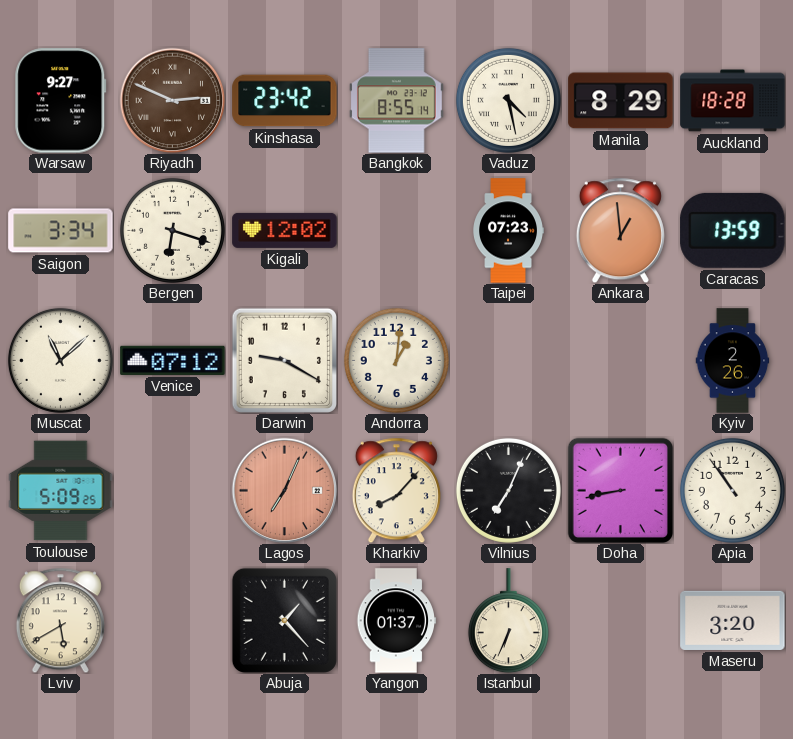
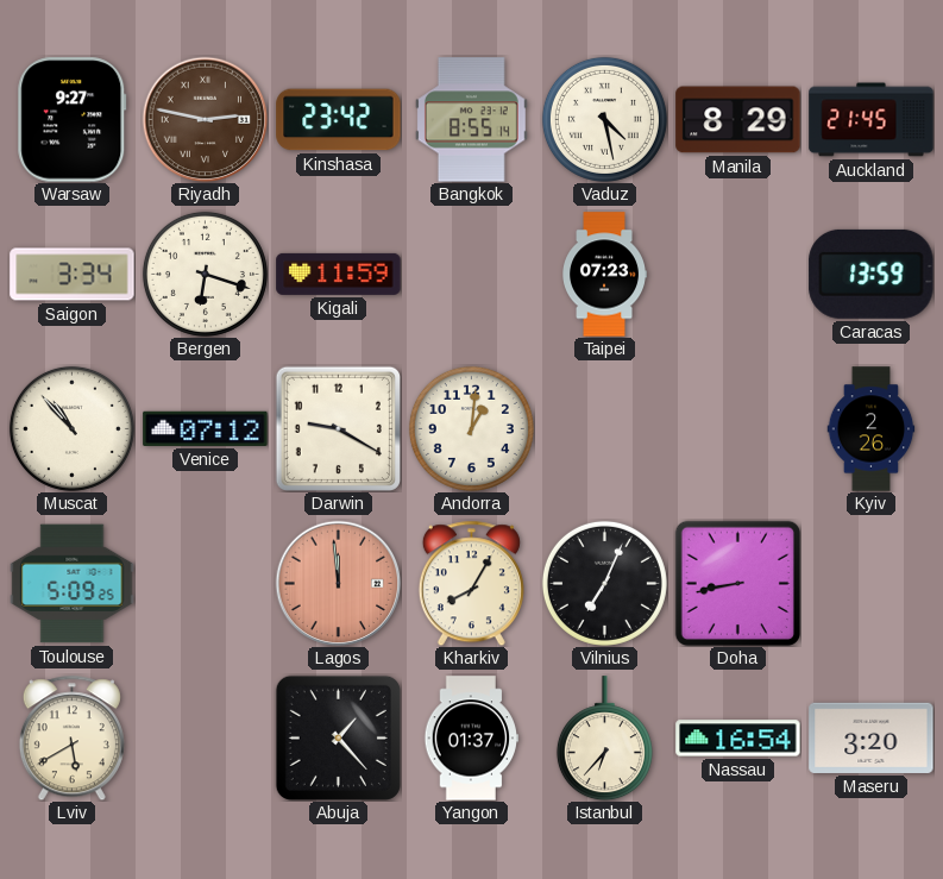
Riyadh: 2:49 -> 2:47
Auckland: 18:28 -> 21:45
Kigali: 12:02 -> 11:59
Ankara: 12:59 -> none
Muscat: 11:08 -> 10:53
Lagos: 7:04 -> 11:59
Kharkiv: 8:07 -> 8:05
Apia: 10:54 -> none
Istanbul: 6:34 -> 6:37
Nassau: none -> 16:54
